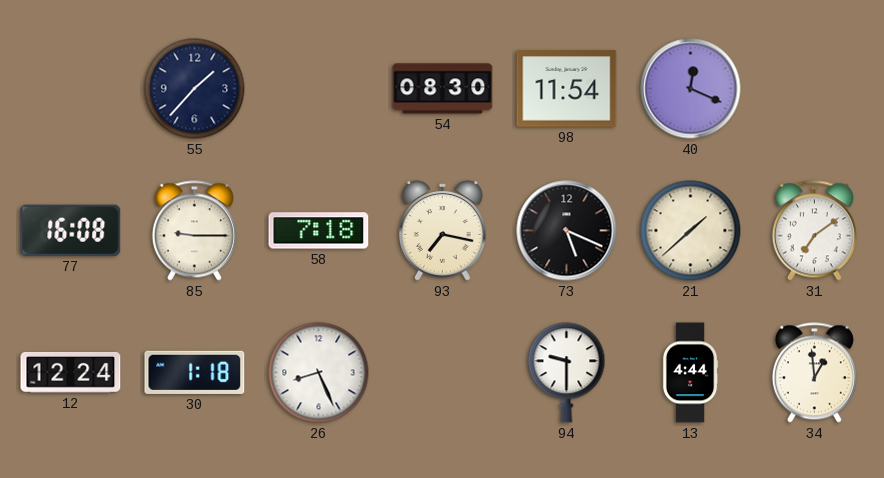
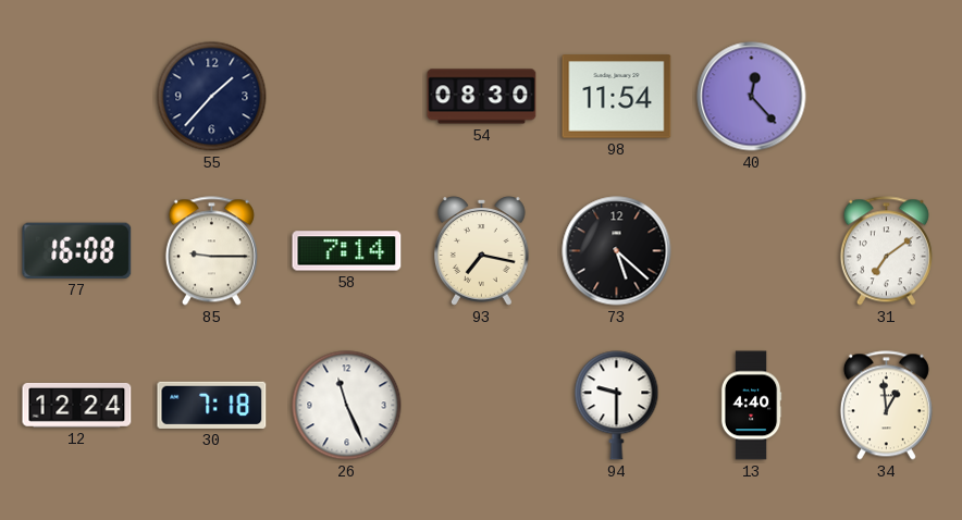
40: 12:19 -> 12:23
58: 7:18 -> 7:14
73: 5:19 -> 5:22
21: 1:38 -> none
30: 1:18 -> 7:18
26: 8:26 -> 11:26
13: 4:44 -> 4:40
